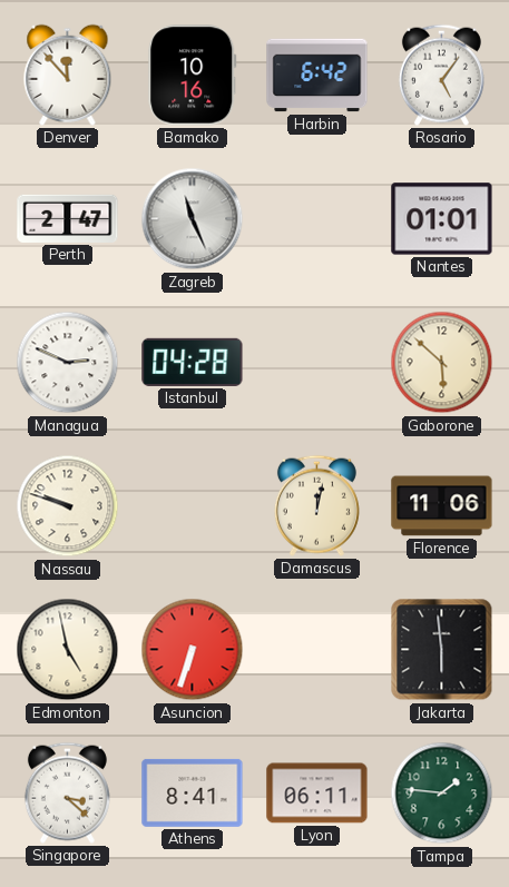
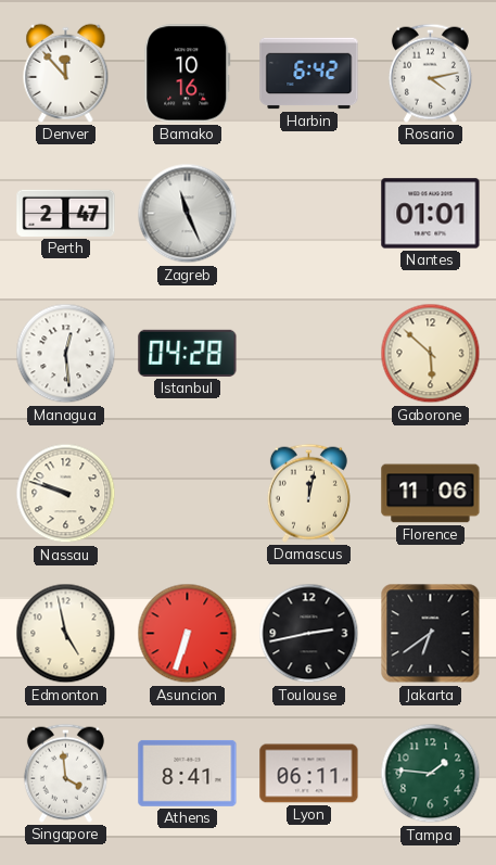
Rosario: 5:06 -> 4:13
Managua: 2:49 -> 12:29
Toulouse: none -> 2:43
Jakarta: 5:59 -> 6:39
Singapore: 3:22 -> 3:59
